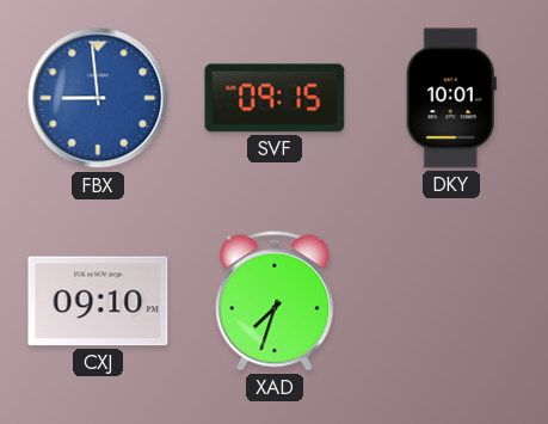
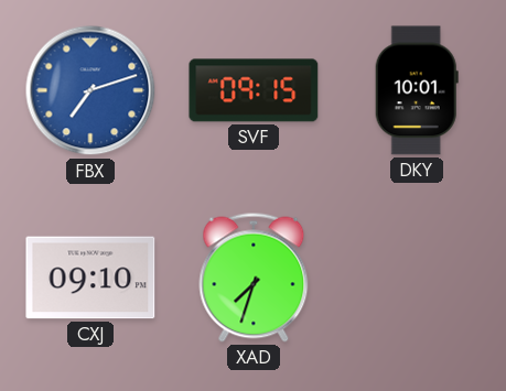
FBX: 8:59 -> 7:12
